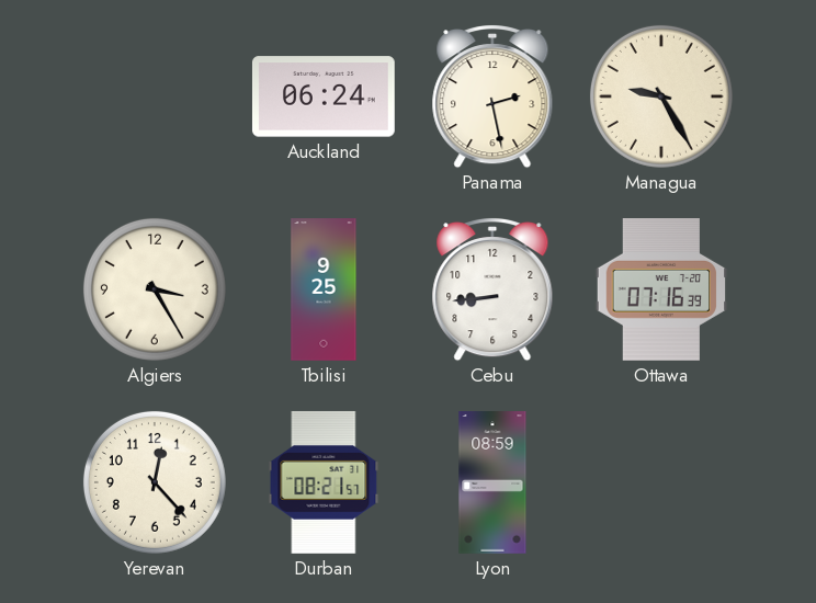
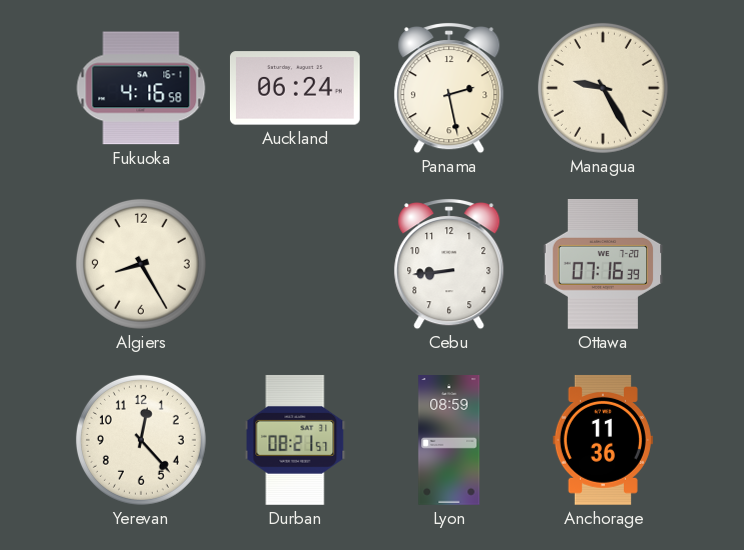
Fukuoka: none -> 4:16
Algiers: 3:25 -> 8:25
Tbilisi: 9:25 -> none
Anchorage: none -> 11:36
